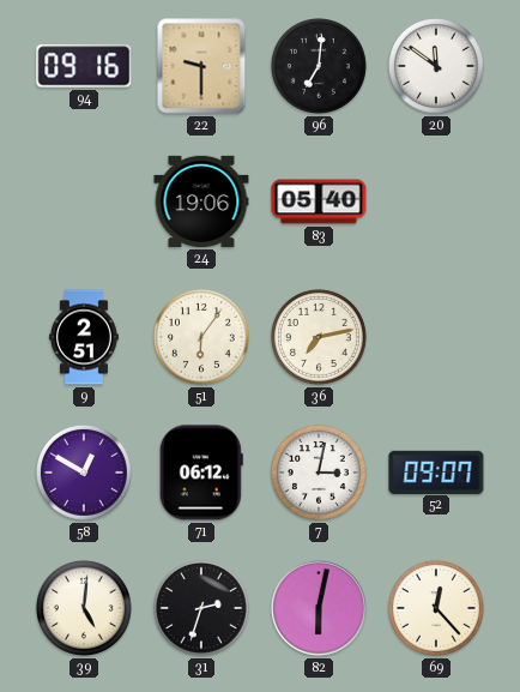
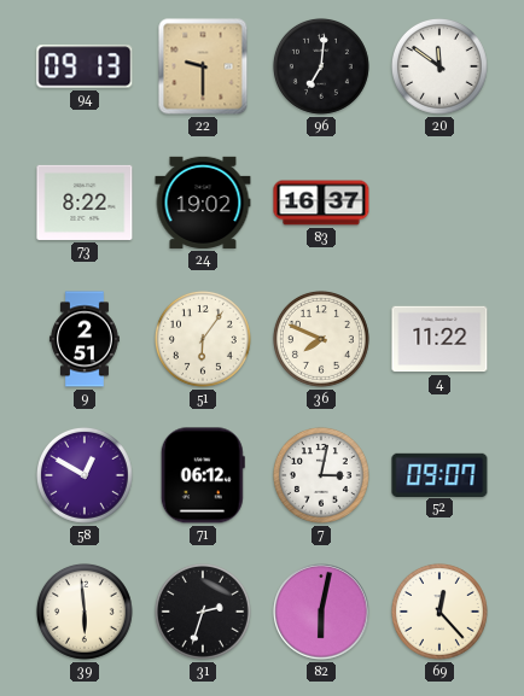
94: 09:16 -> 09:13
73: none -> 8:22
24: 19:06 -> 19:02
83: 05:40 -> 16:37
36: 7:13 -> 7:49
4: none -> 11:22
39: 5:01 -> 5:59
